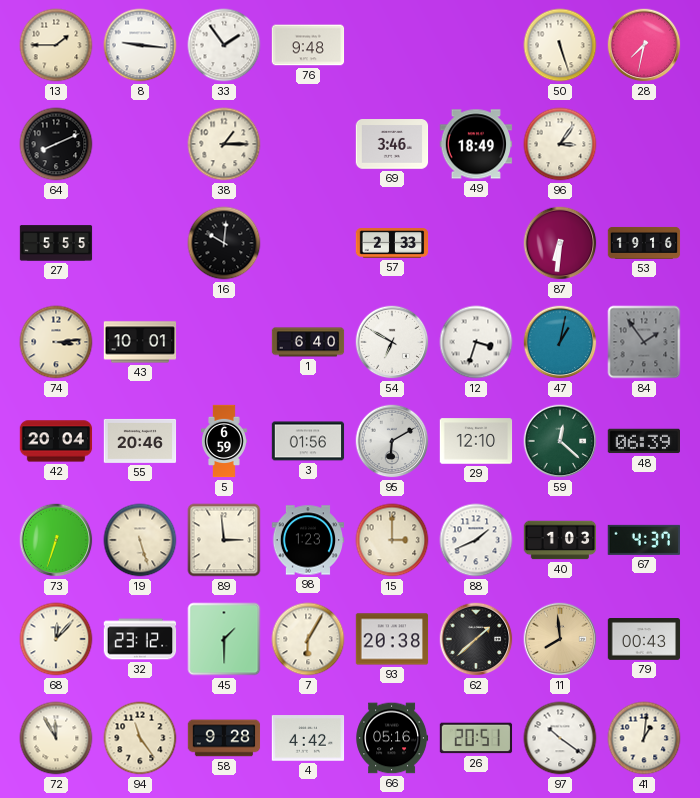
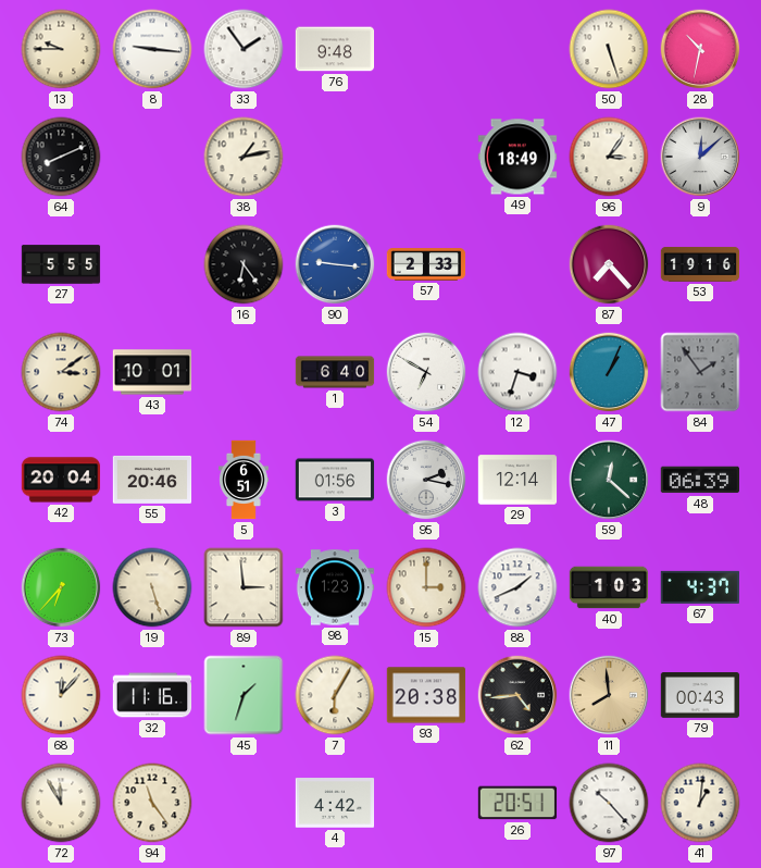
13: 1:45 -> 9:45
28: 7:32 -> 10:32
38: 1:15 -> 1:13
69: 3:46 -> none
9: none -> 12:08
16: 10:01 -> 6:24
90: none -> 9:16
87: 6:31 -> 7:23
74: 3:14 -> 3:09
47: 1:02 -> 1:04
5: 6:59 -> 6:51
95: 6:10 -> 2:17
29: 12:10 -> 12:14
73: 6:33 -> 6:37
32: 23:12 -> 11:16
45: 1:30 -> 1:33
62: 1:38 -> 4:44
58: 9:28 -> none
66: 05:16 -> none
97: 10:21 -> 10:23
